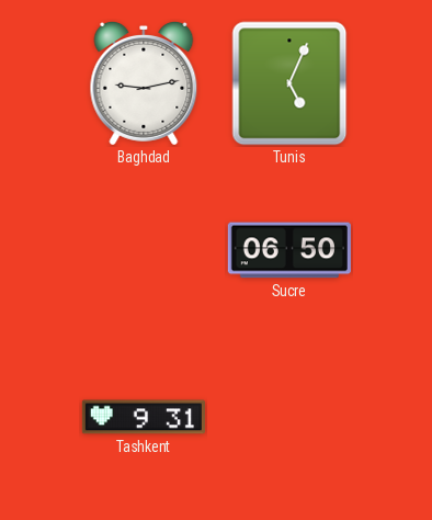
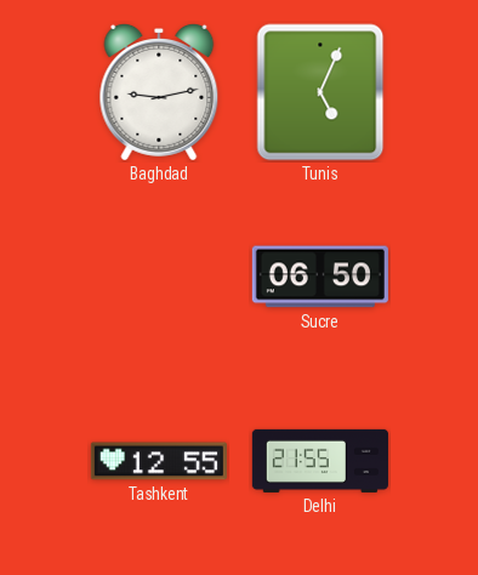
Tashkent: 9:31 -> 12:55
Delhi: none -> 21:55
